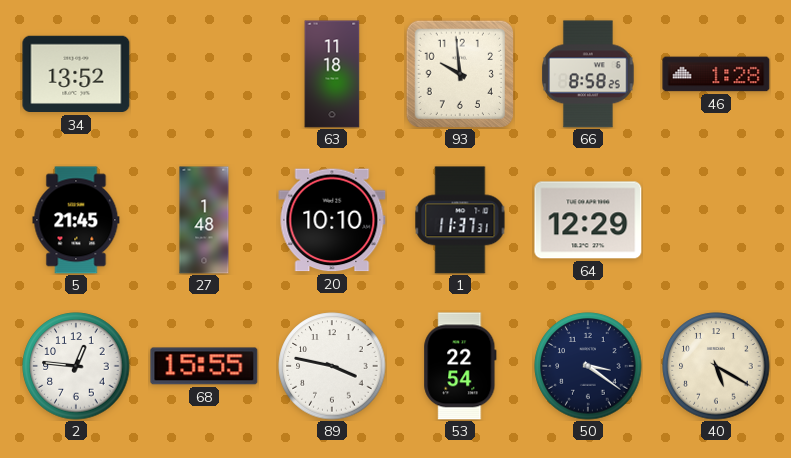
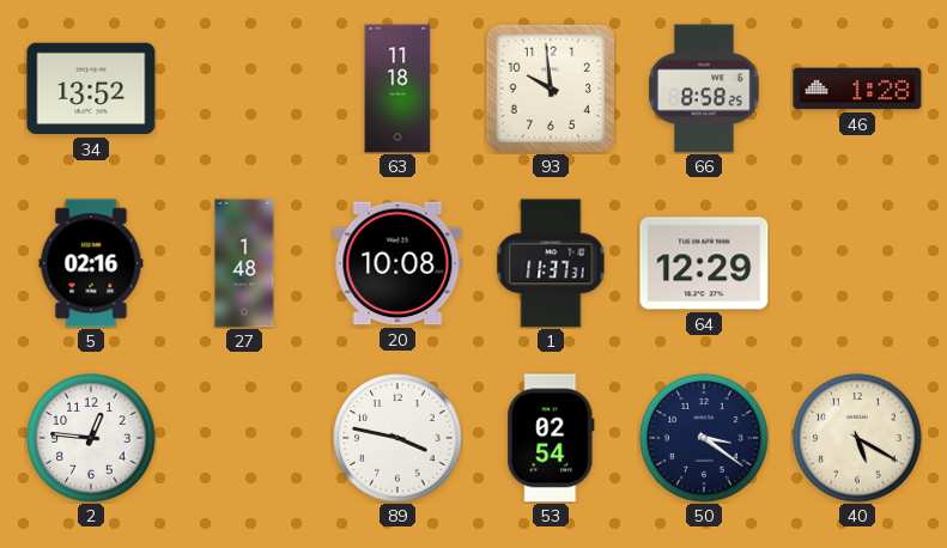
5: 21:45 -> 02:16
20: 10:10 -> 10:08
68: 15:55 -> none
53: 22:54 -> 02:54
